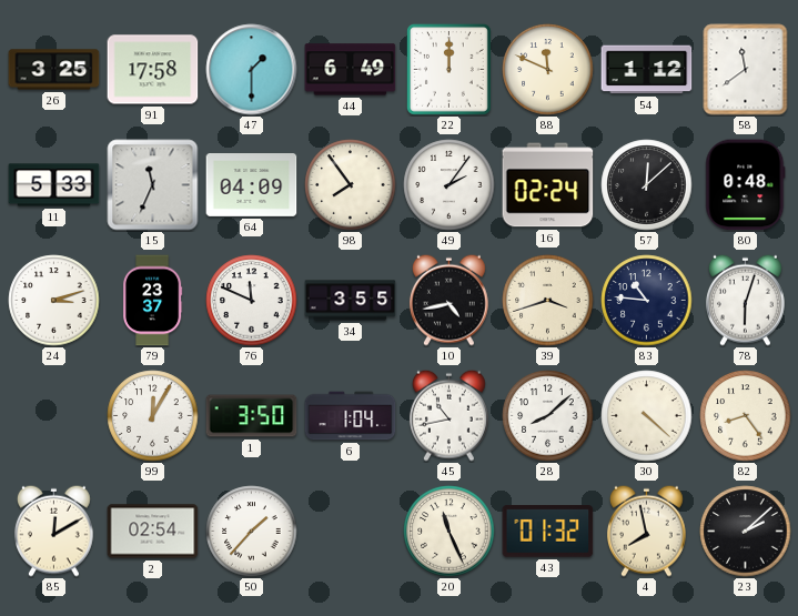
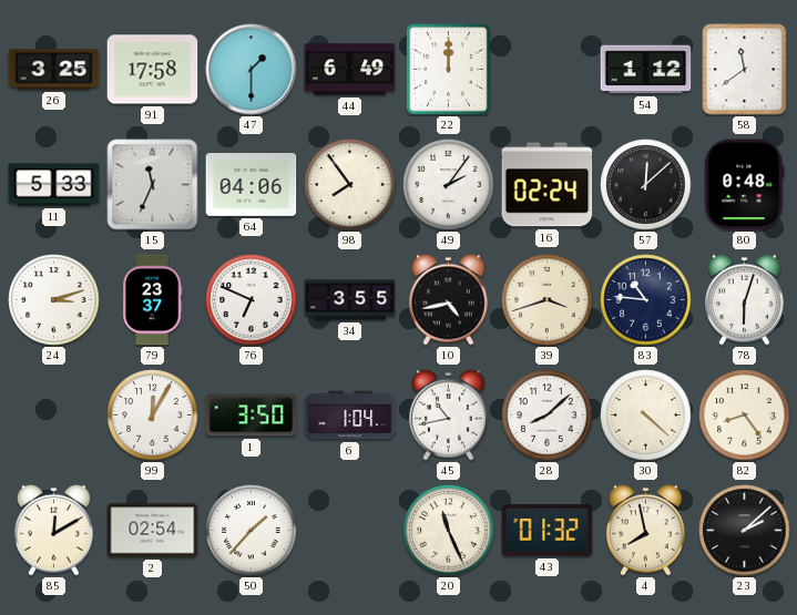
88: 11:49 -> none
64: 04:09 -> 04:06
76: 11:49 -> 6:49
